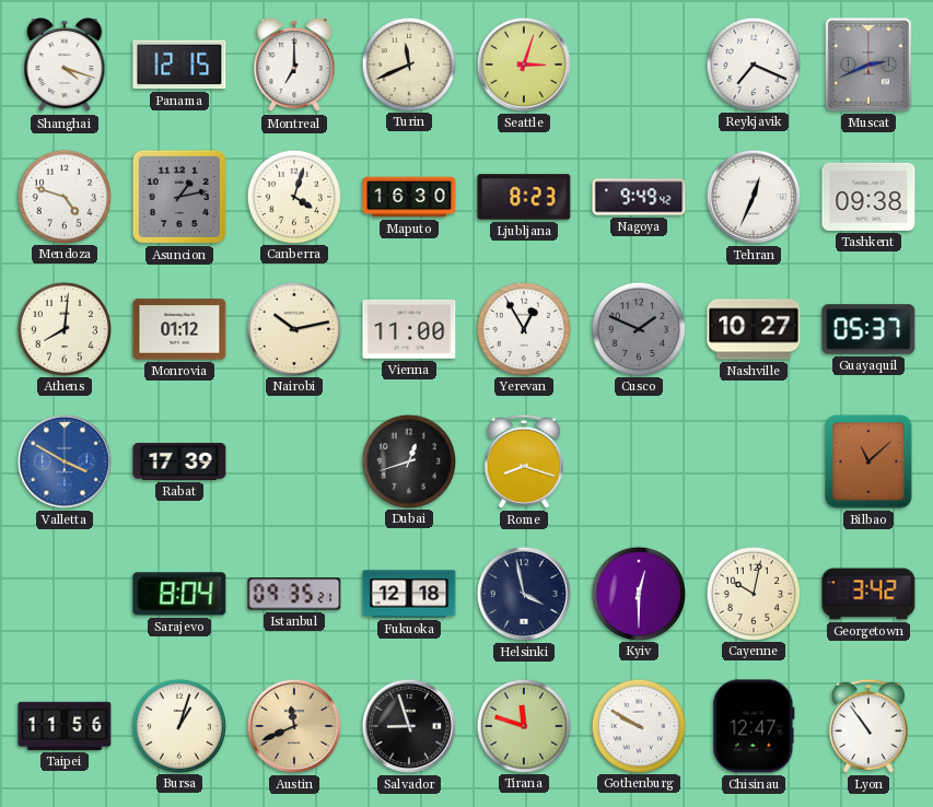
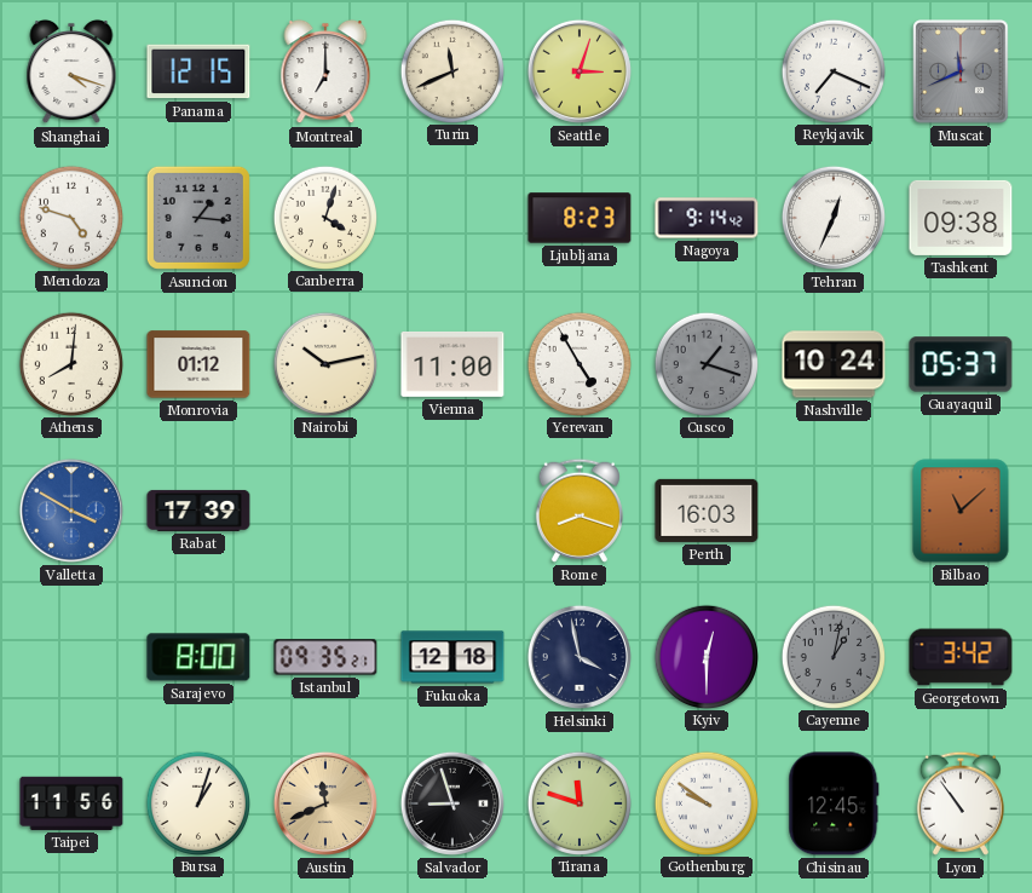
Muscat: 2:41 -> 11:41
Asuncion: 1:13 -> 1:16
Maputo: 16:30 -> none
Nagoya: 9:49 -> 9:14
Yerevan: 12:55 -> 4:55
Cusco: 1:49 -> 1:18
Nashville: 10:27 -> 10:24
Dubai: 12:42 -> none
Perth: none -> 16:03
Sarajevo: 8:04 -> 8:00
Cayenne: 10:02 -> 1:02
Cayenne dial: cream -> grey
Gothenburg: 9:50 -> 9:51
Chisinau: 12:47 -> 12:45
